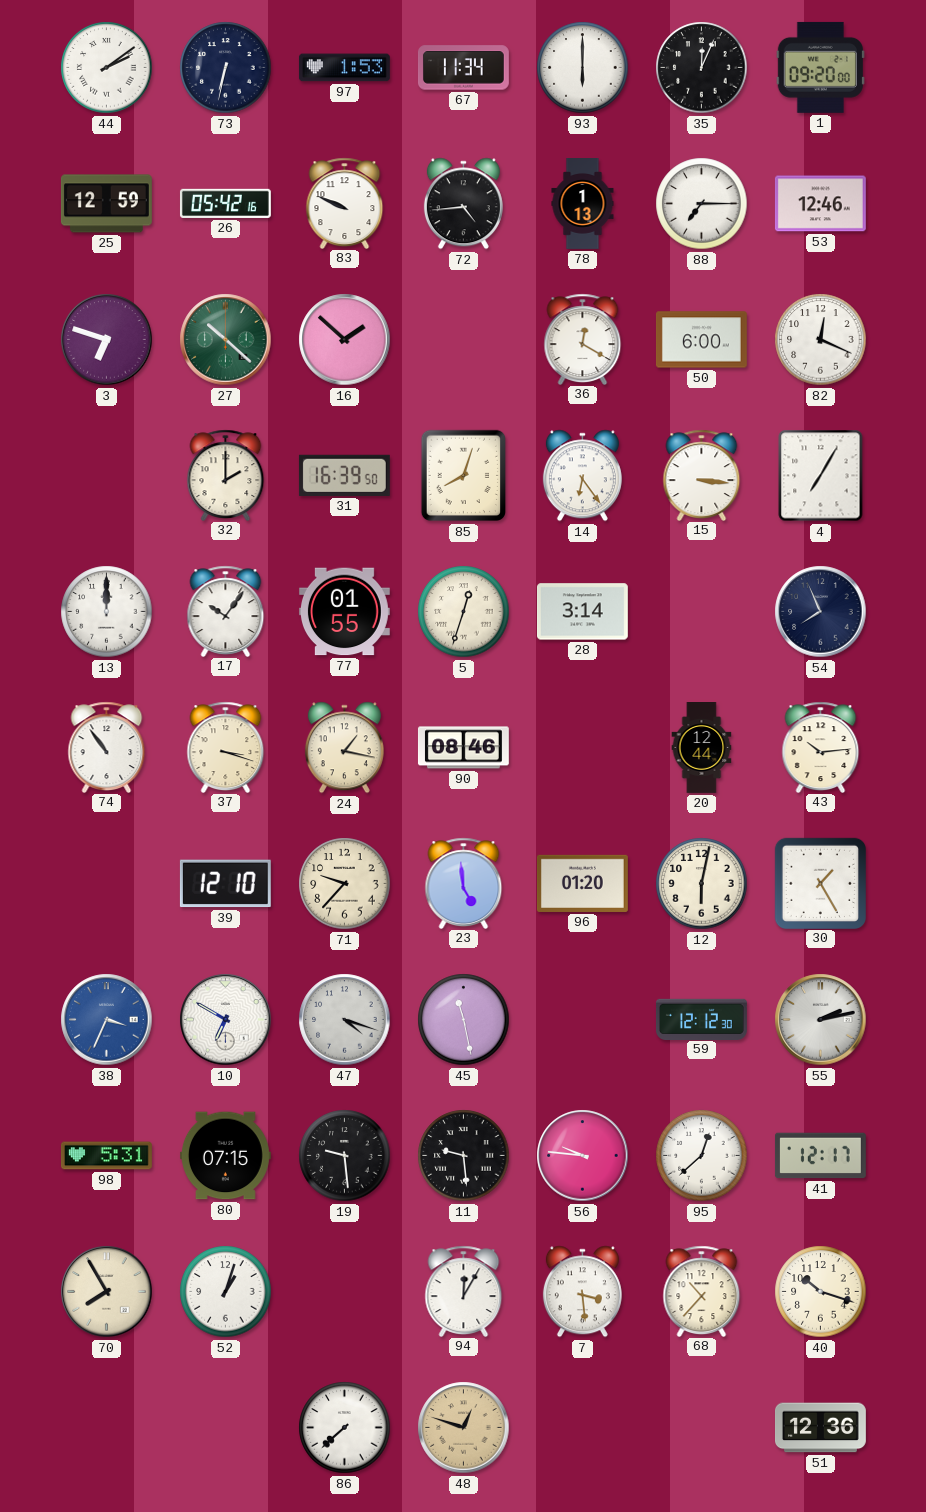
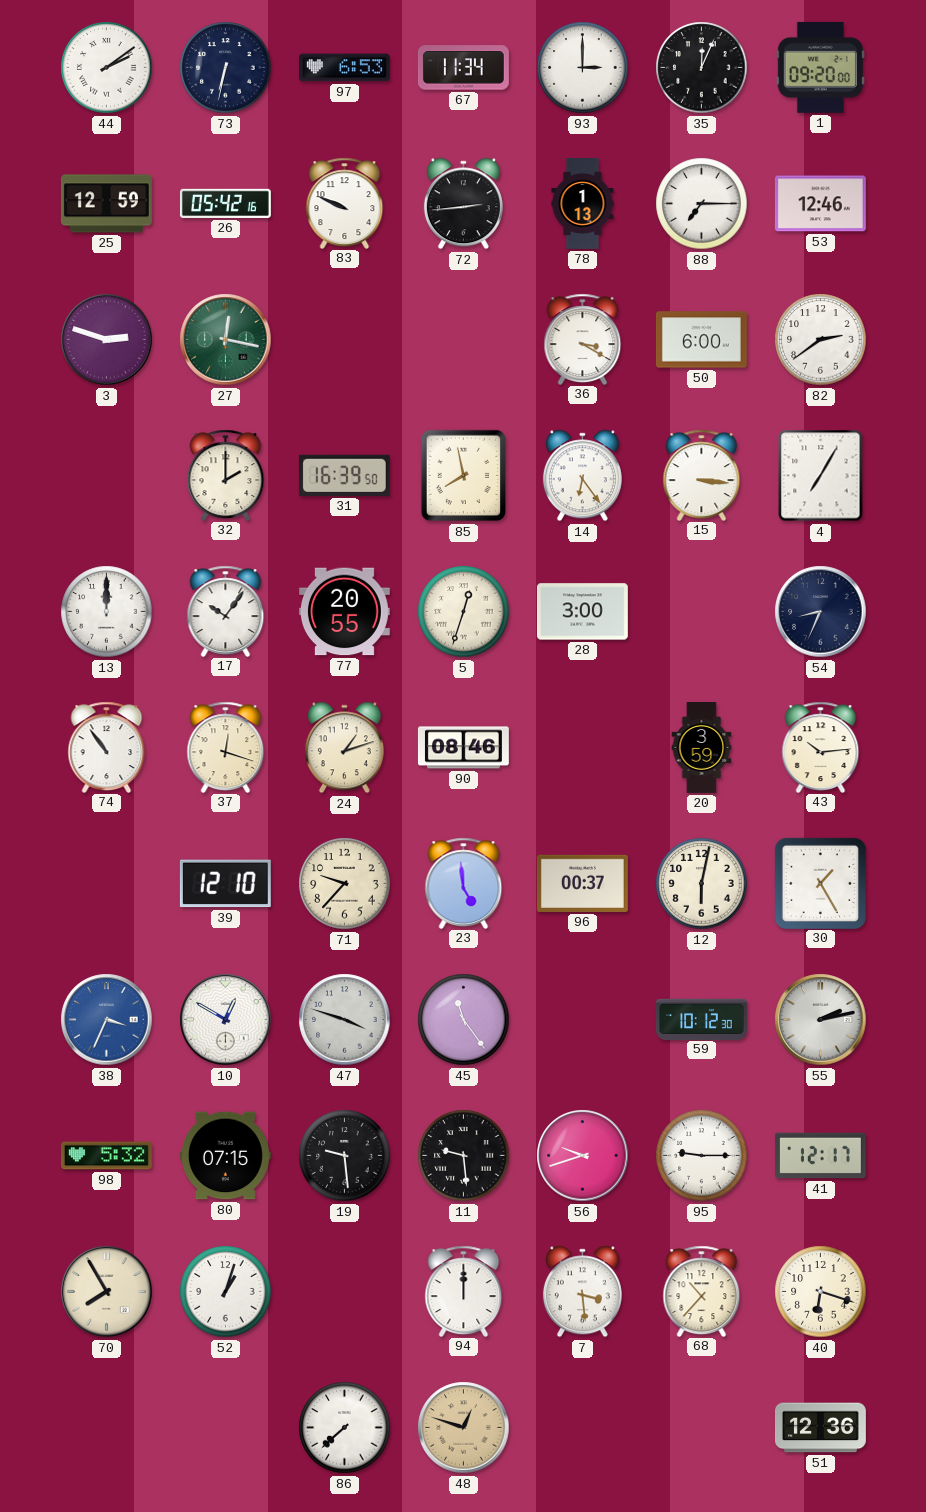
97: 1:53 -> 6:53
93: 6:00 -> 3:00
72: 4:44 -> 2:44
3: 6:48 -> 2:48
27: 10:22 -> 12:17
16: 1:52 -> none
36: 12:20 -> 3:20
82: 12:19 -> 2:39
85: 8:03 -> 7:58
77: 01:55 -> 20:55
28: 3:14 -> 3:00
54: 7:56 -> 8:34
37: 3:18 -> 12:18
24: 1:17 -> 1:12
20: 12:44 -> 3:59
96: 01:20 -> 00:37
10: 6:50 -> 12:50
47: 4:18 -> 3:48
45: 11:28 -> 11:24
59: 12:12 -> 10:12
98: 5:31 -> 5:32
56: 9:46 -> 9:42
95: 12:38 -> 9:15
94: 12:05 -> 12:00
40: 10:18 -> 6:18
